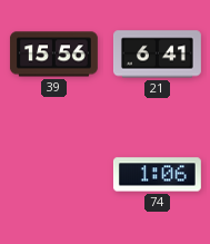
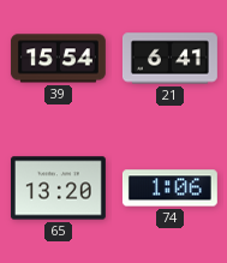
39: 15:56 -> 15:54
65: none -> 13:20
